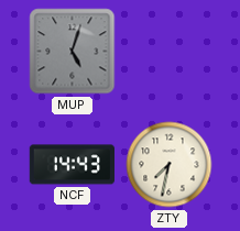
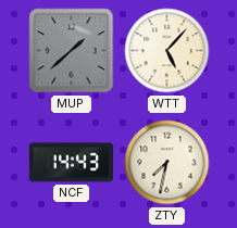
MUP: 5:03 -> 1:38
WTT: none -> 5:07
